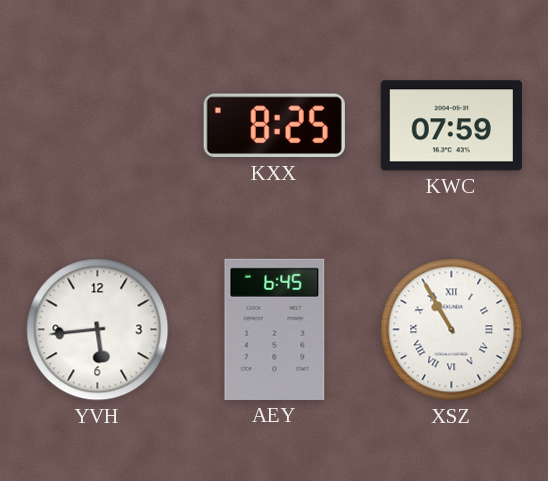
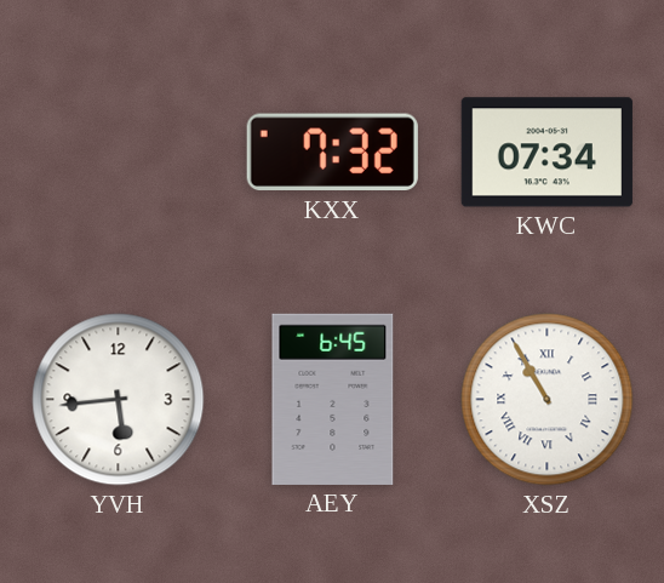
KXX: 8:25 -> 7:32
KWC: 07:59 -> 07:34
